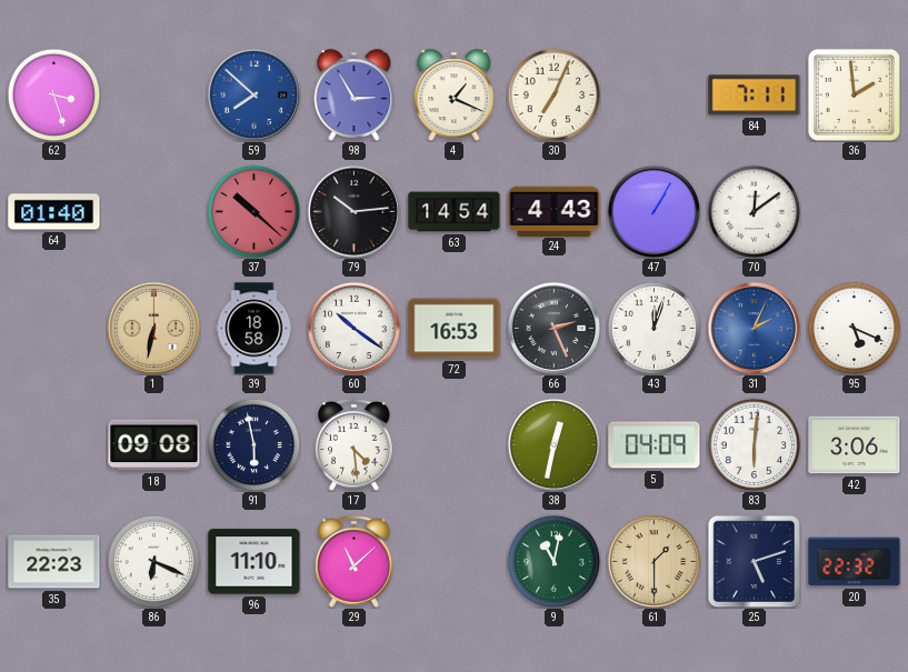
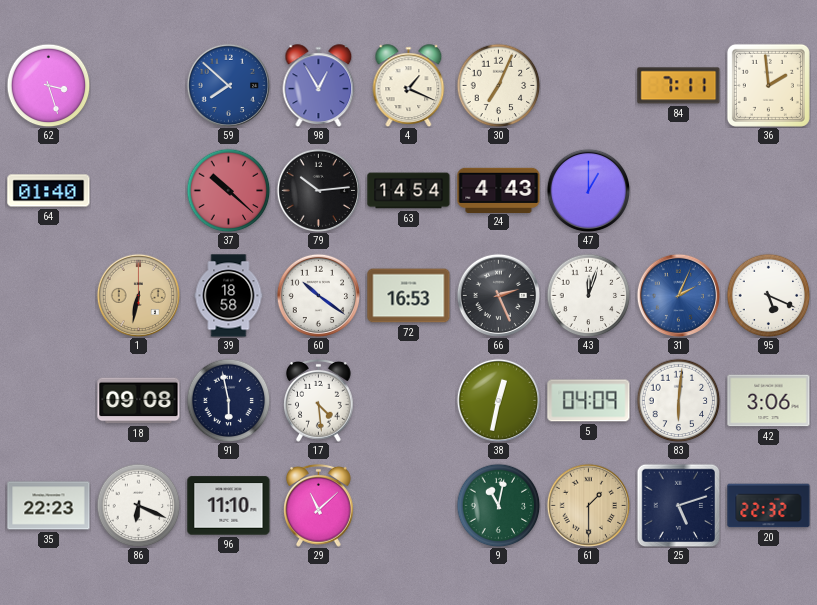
98: 2:55 -> 12:55
47: 1:05 -> 1:00
70: 12:09 -> none
